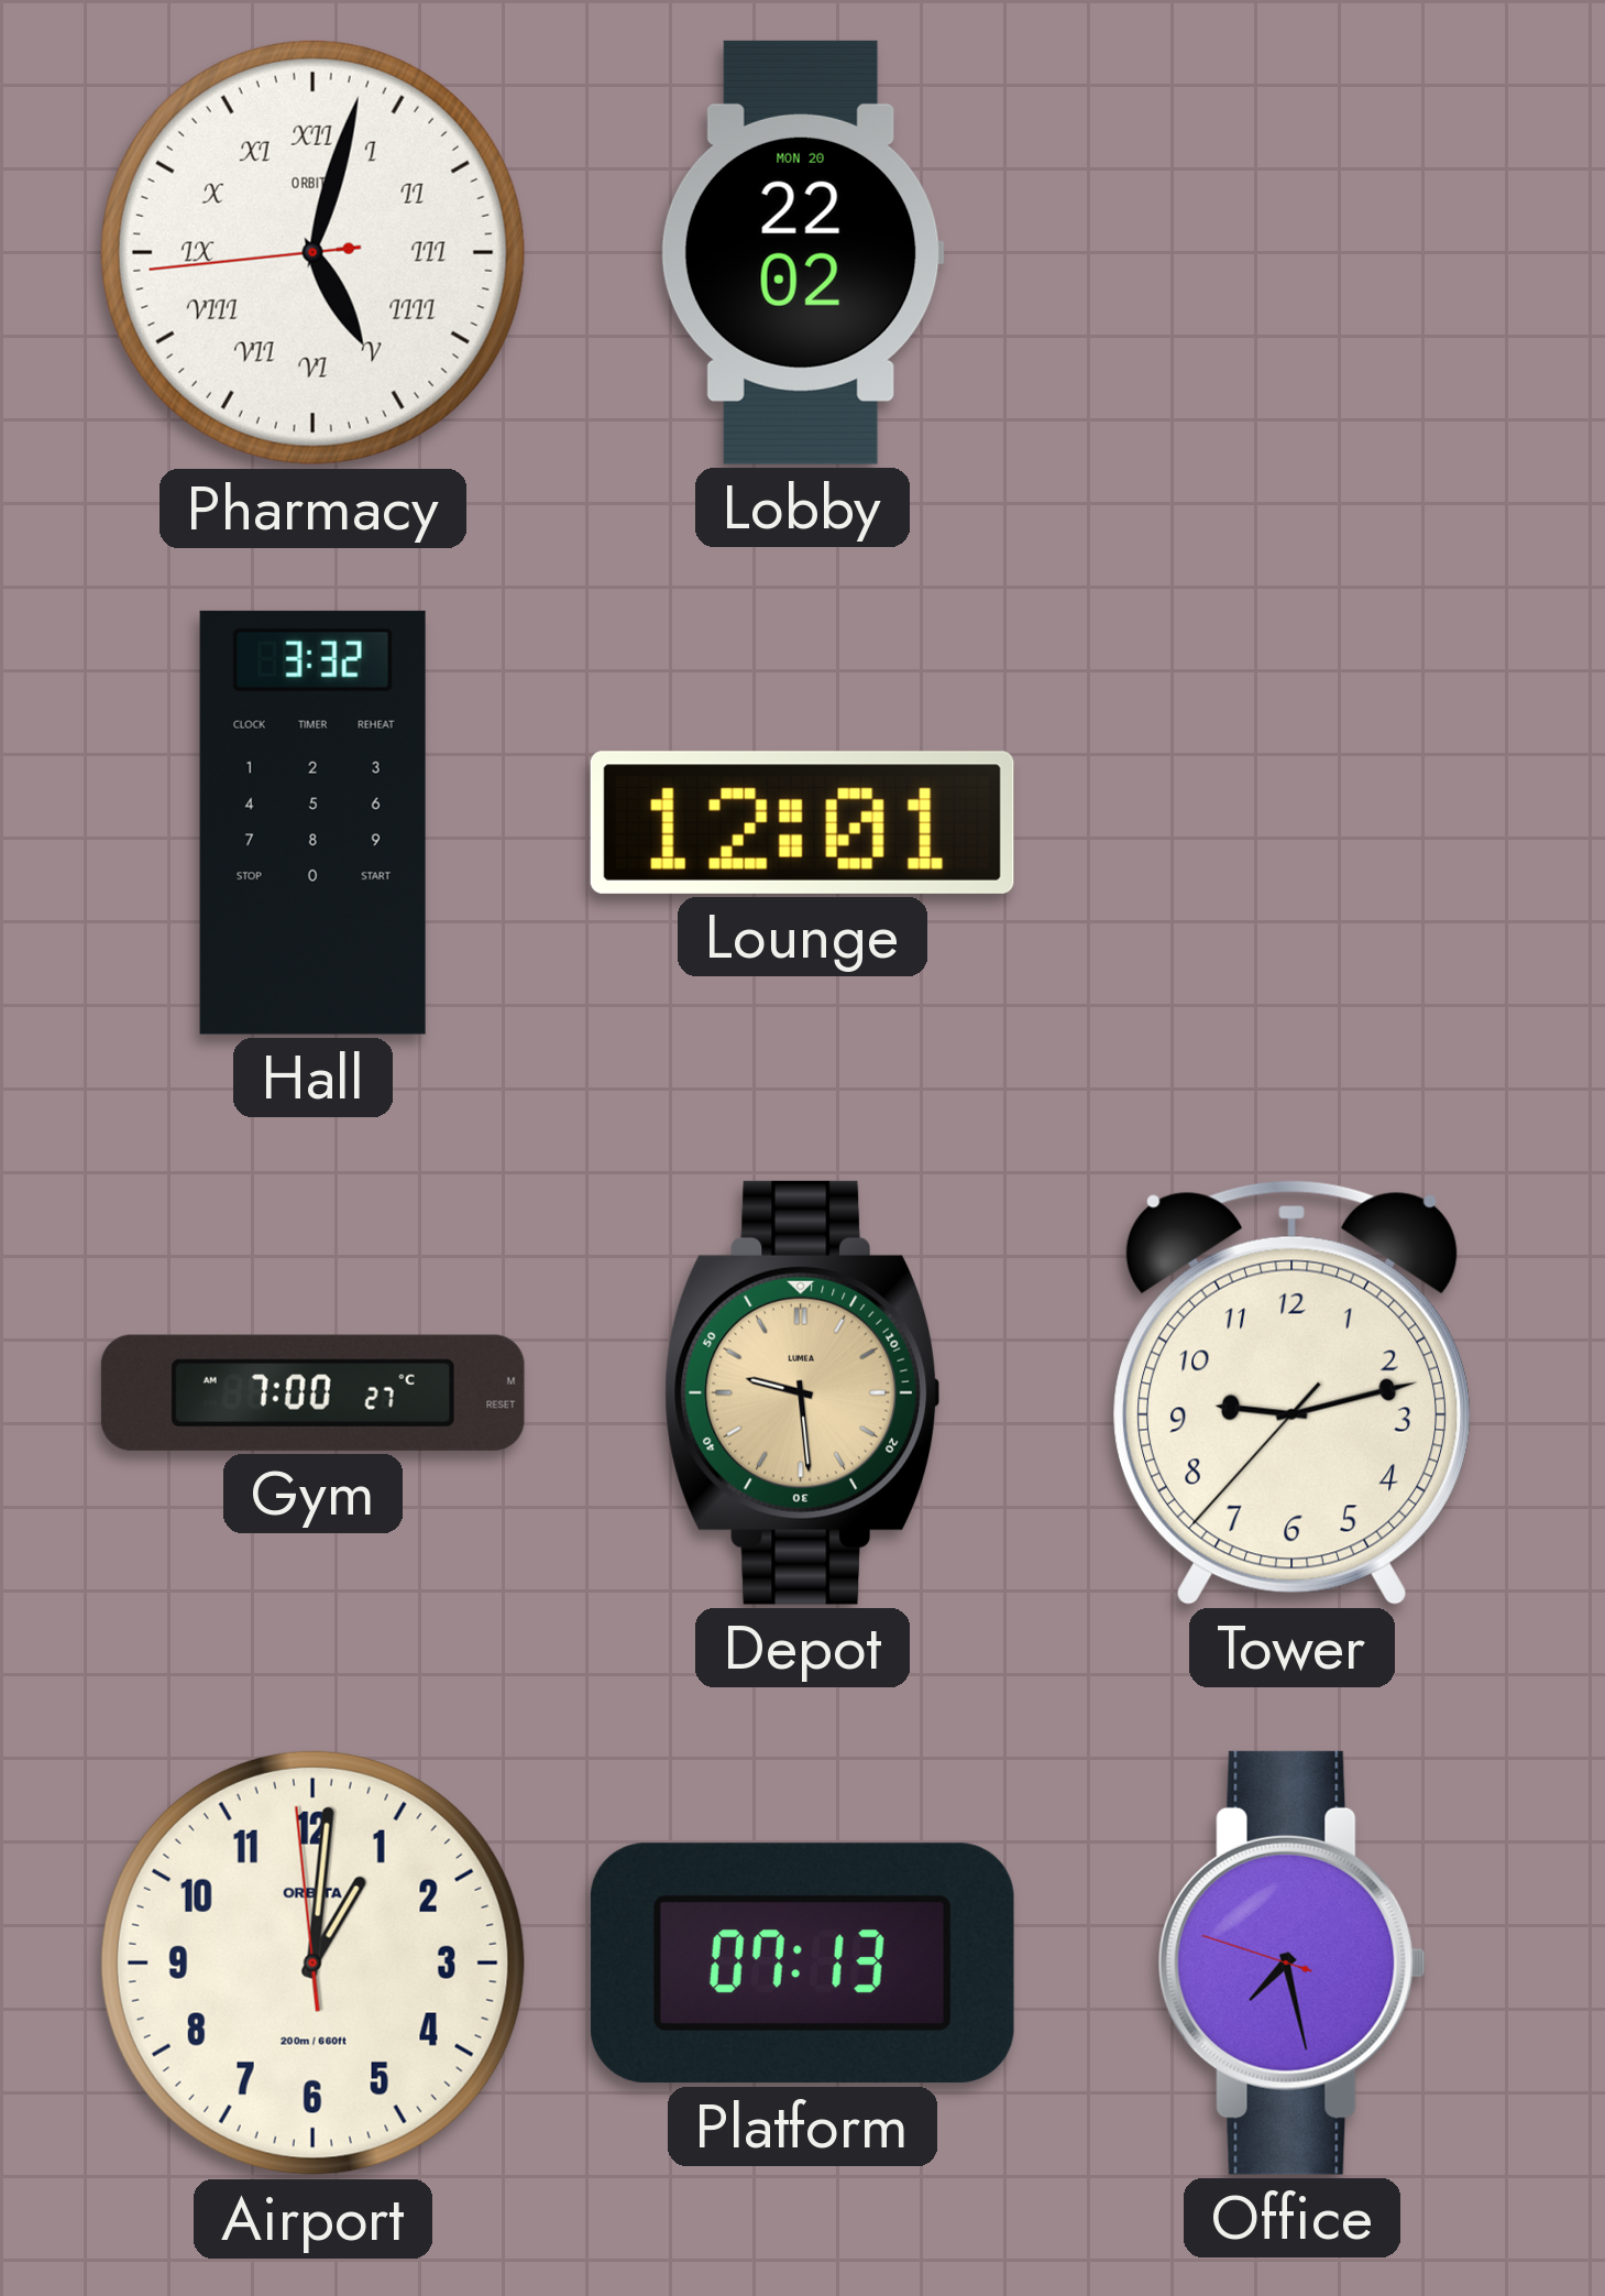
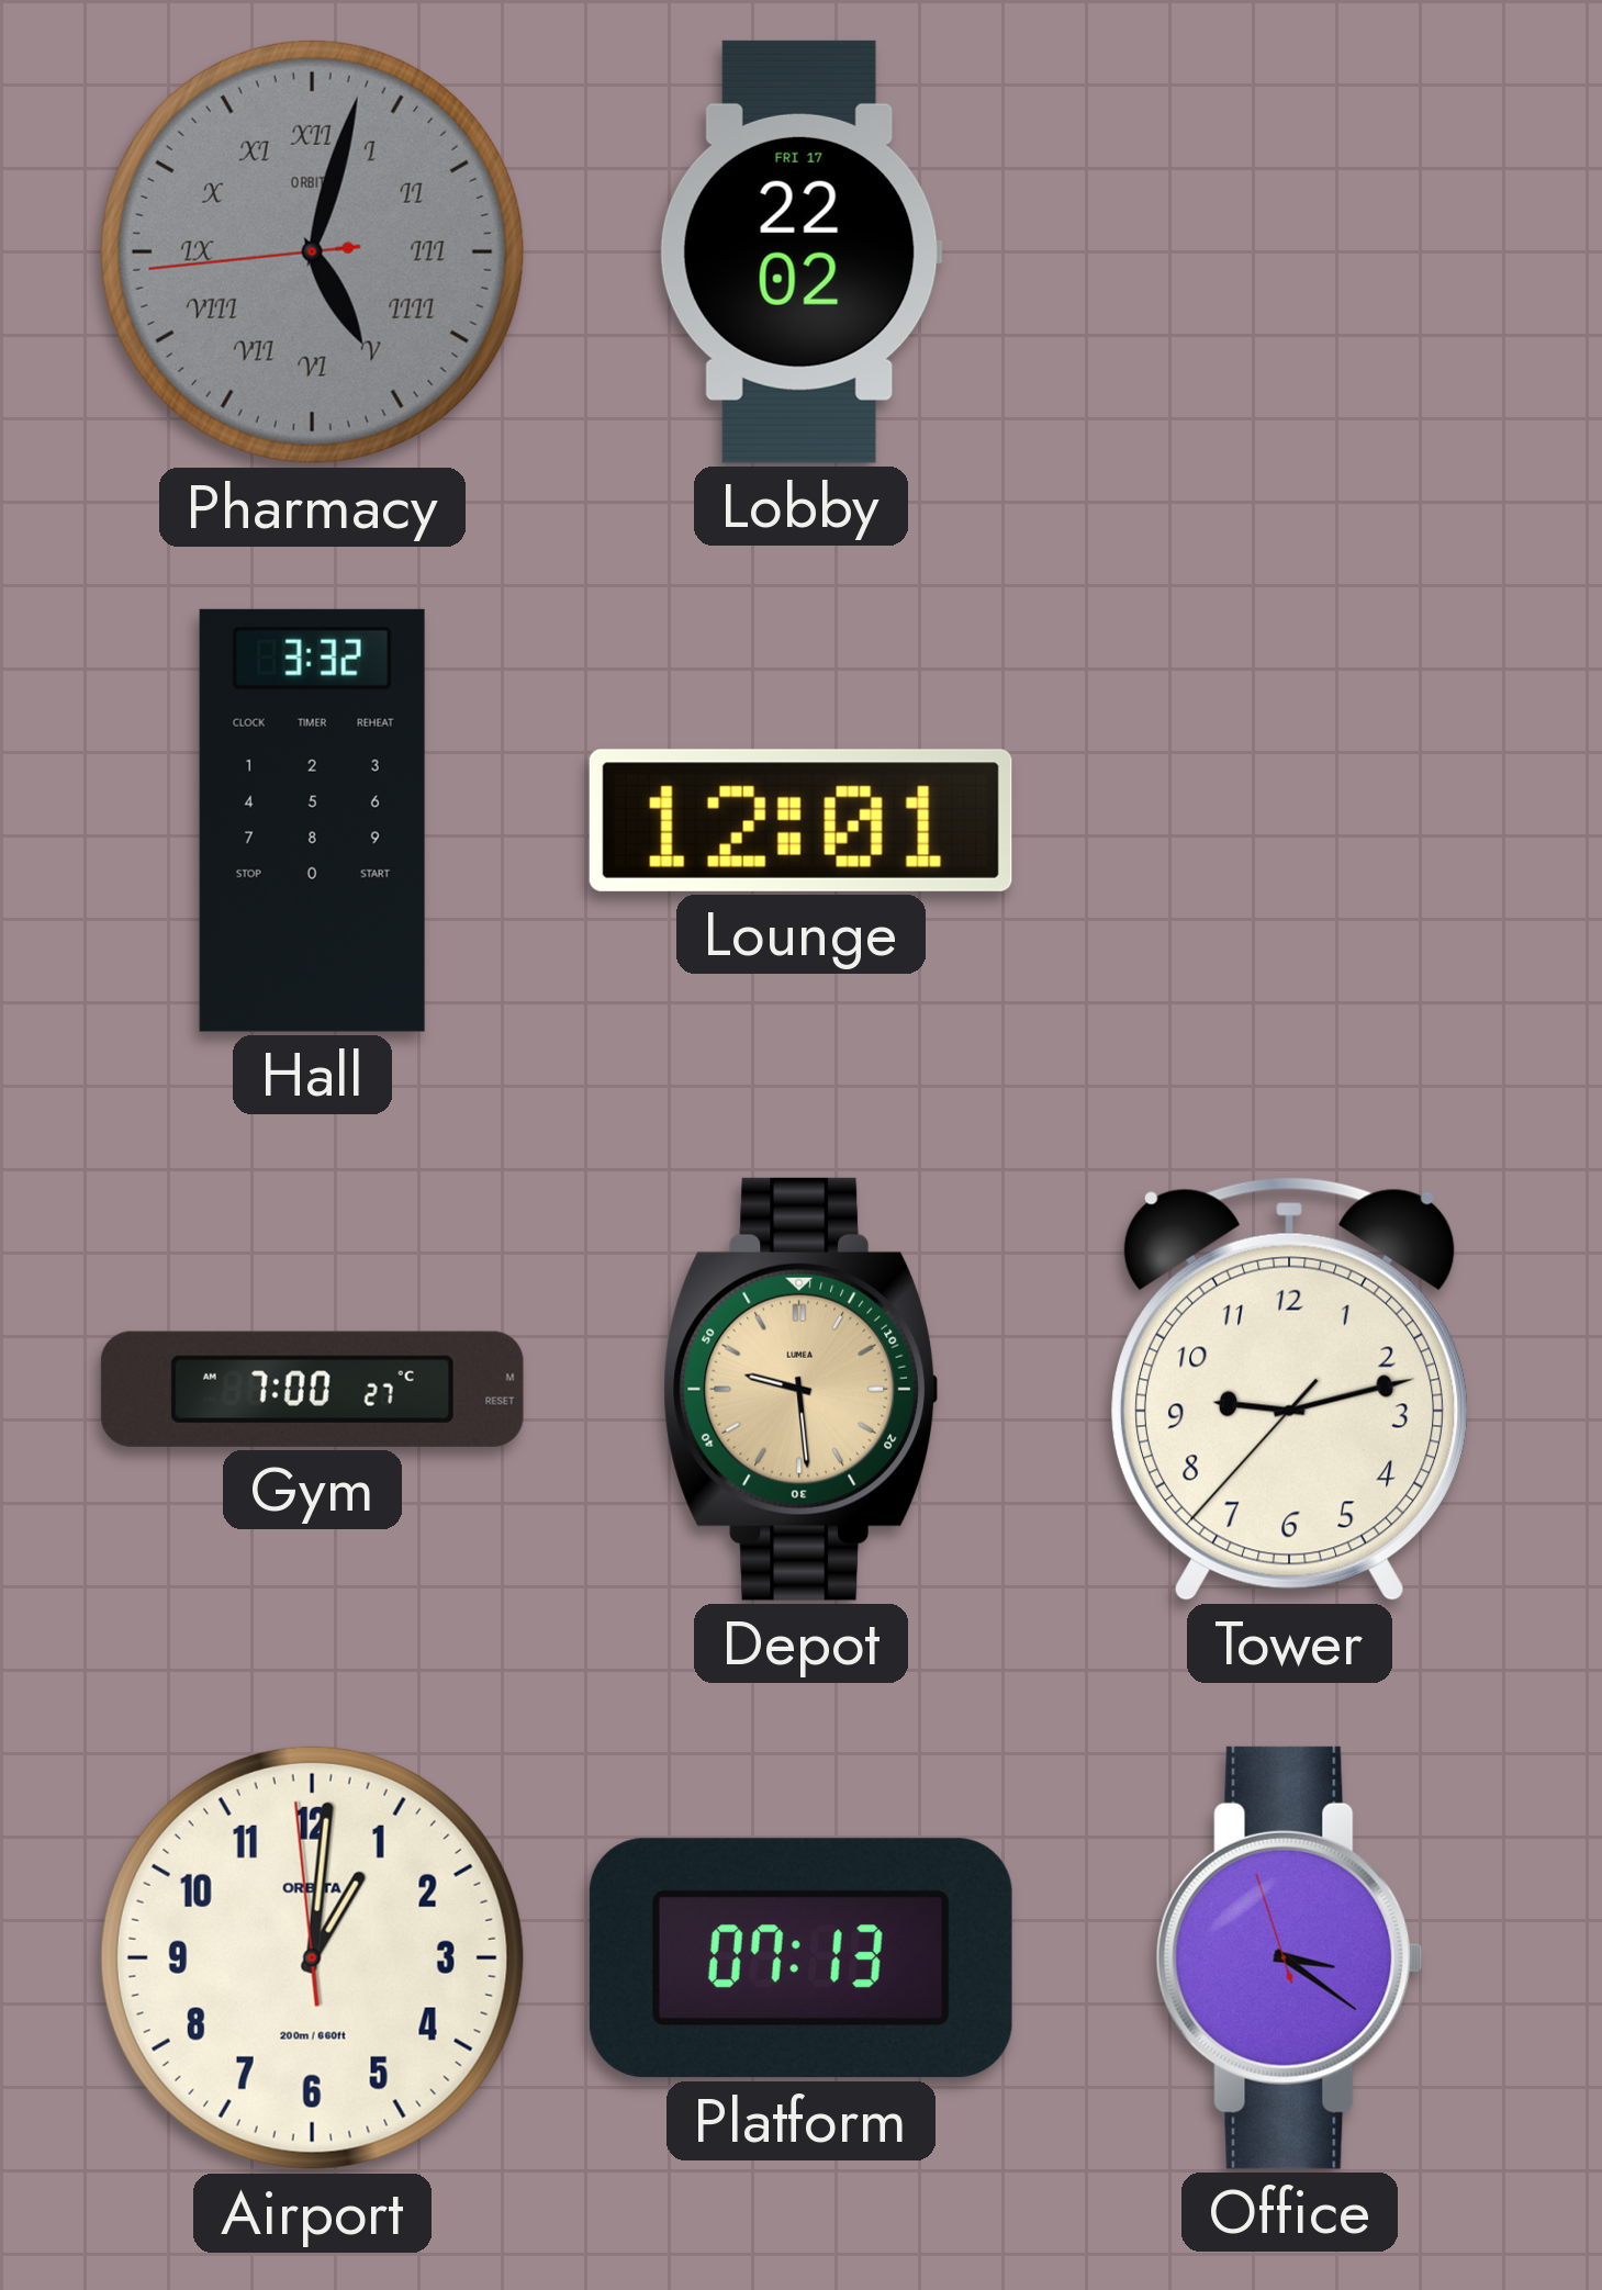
Pharmacy dial: white -> grey
Lobby date: MON 20 -> FRI 17
Office: 7:27 -> 3:20
